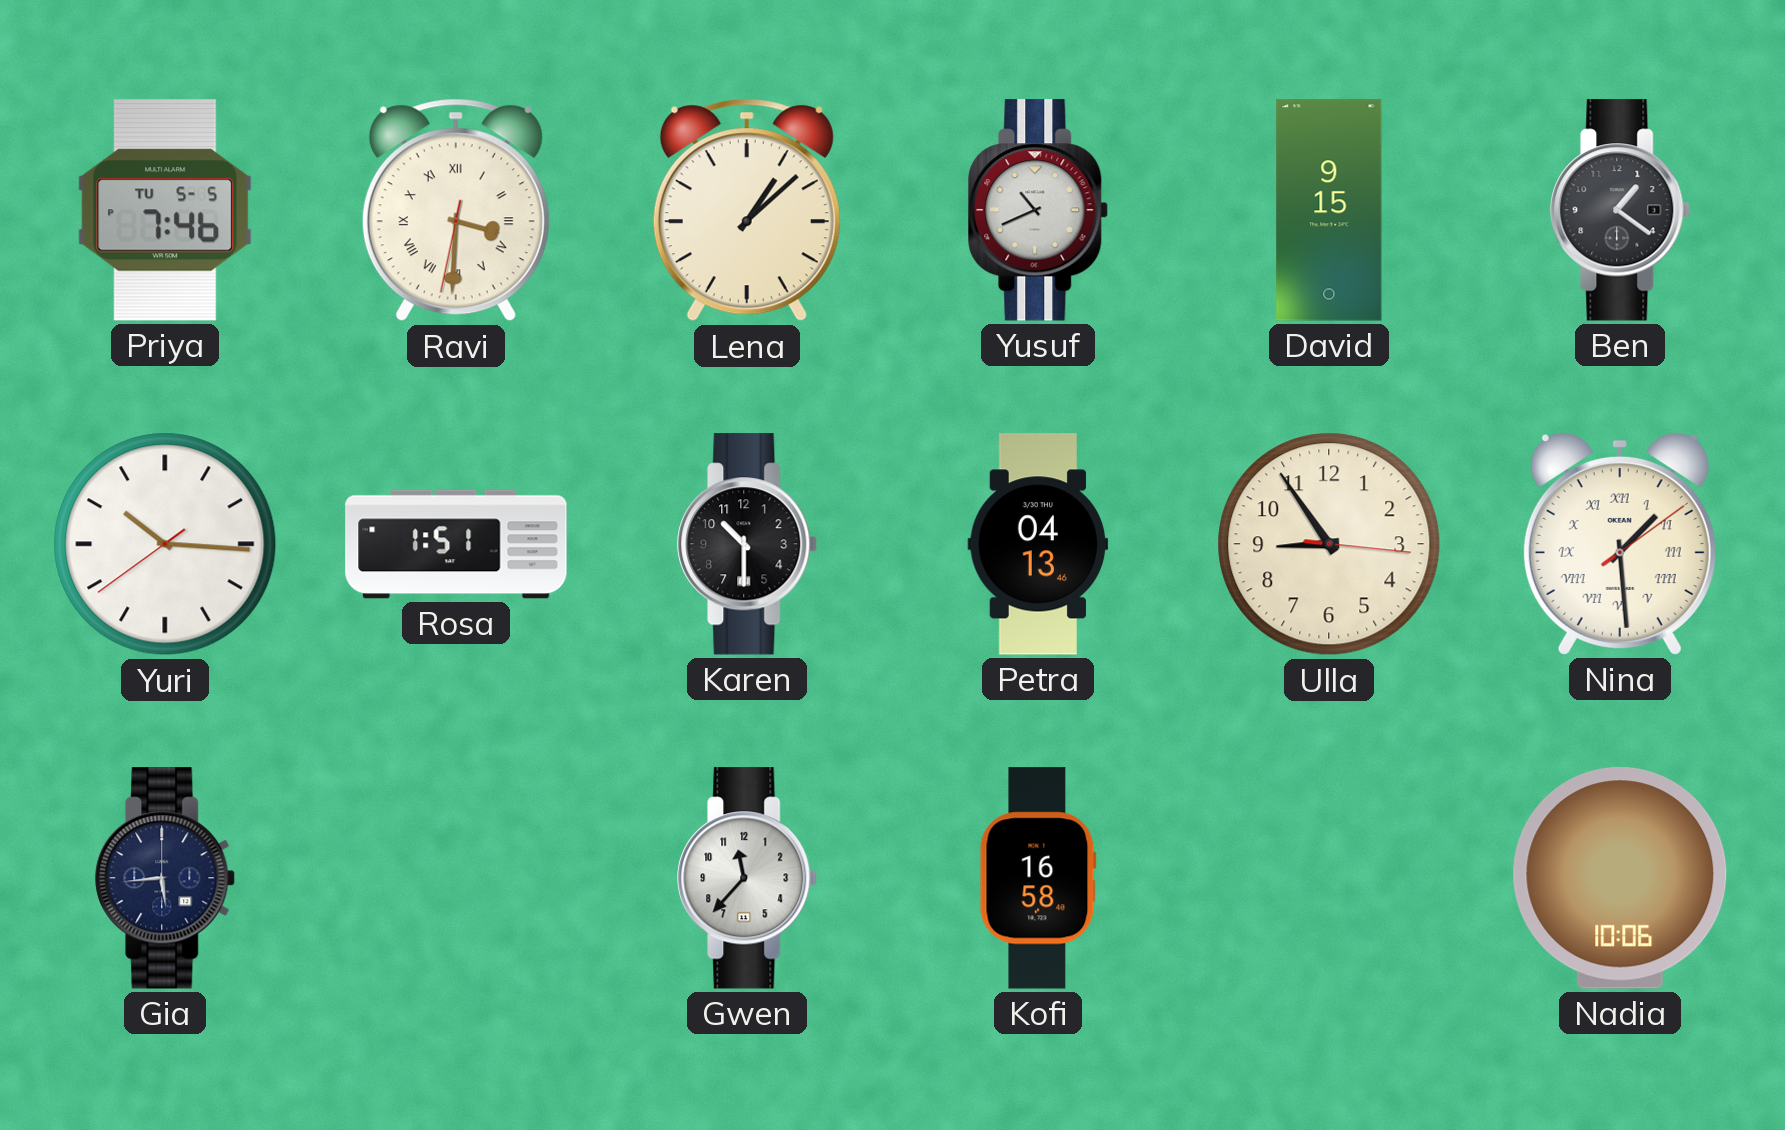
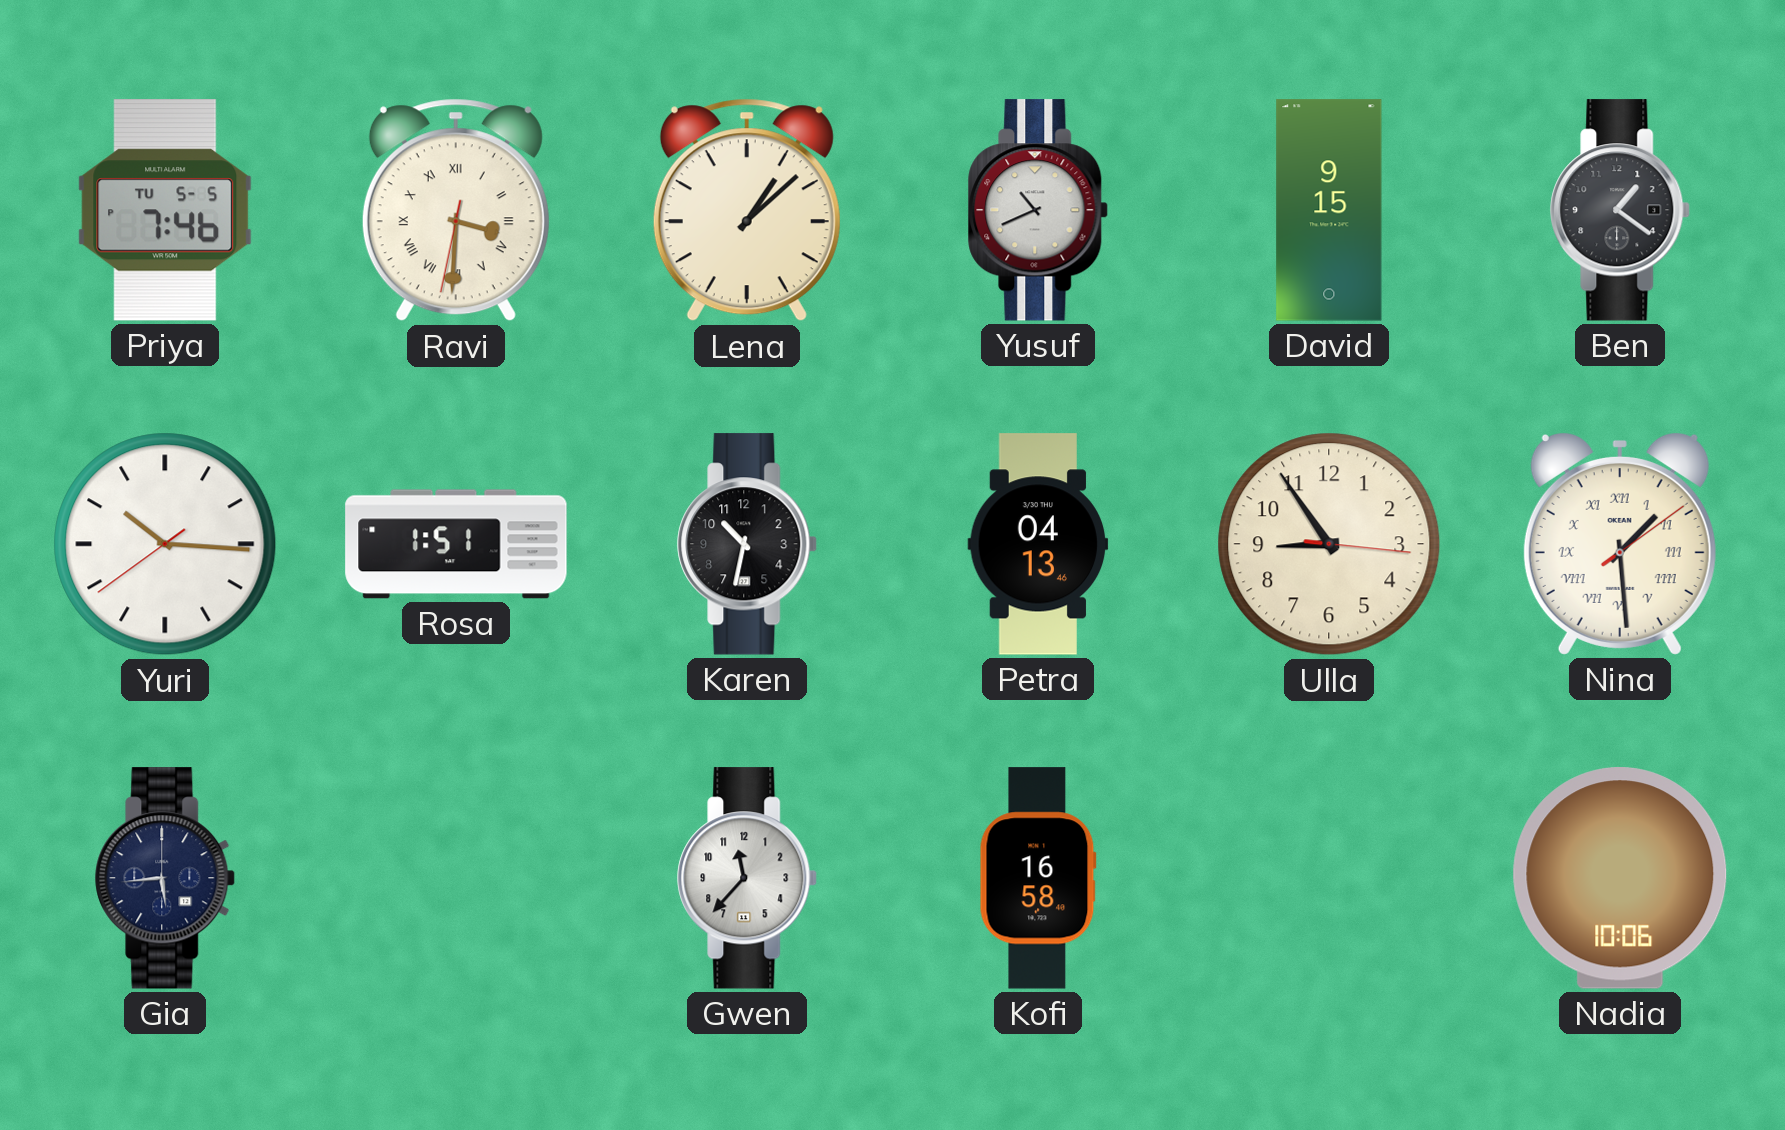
Karen: 10:30 -> 10:32
